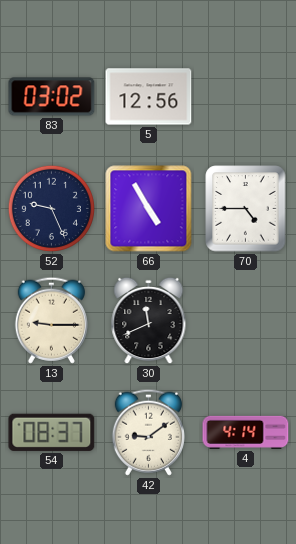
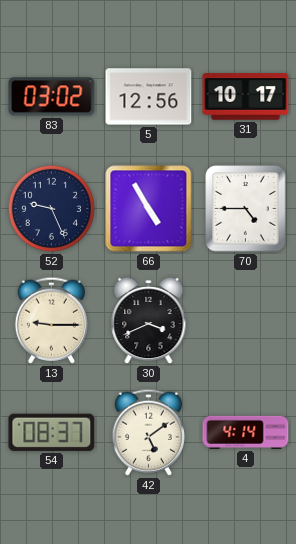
31: none -> 10:17
30: 11:41 -> 3:41
42: 9:09 -> 5:09
